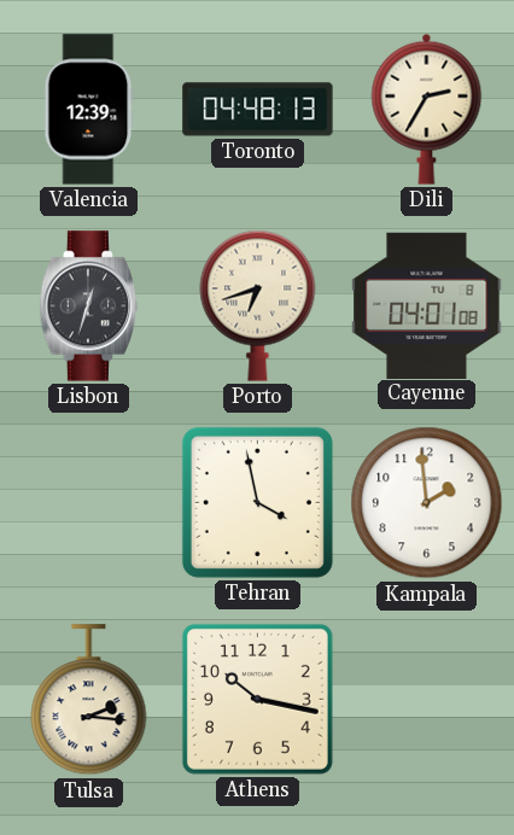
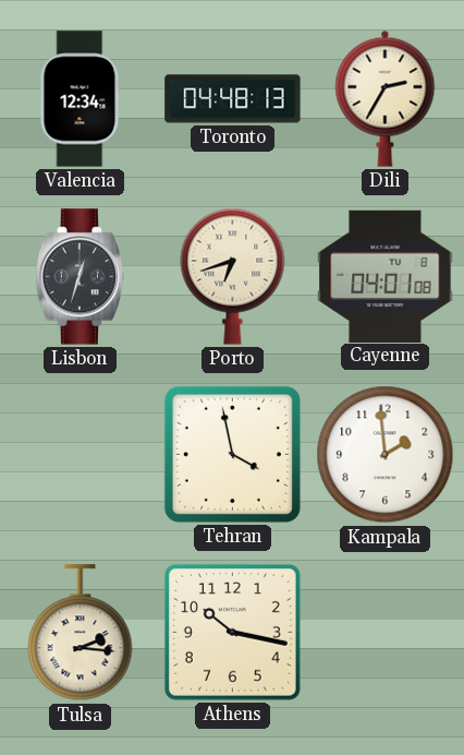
Valencia: 12:39 -> 12:34
